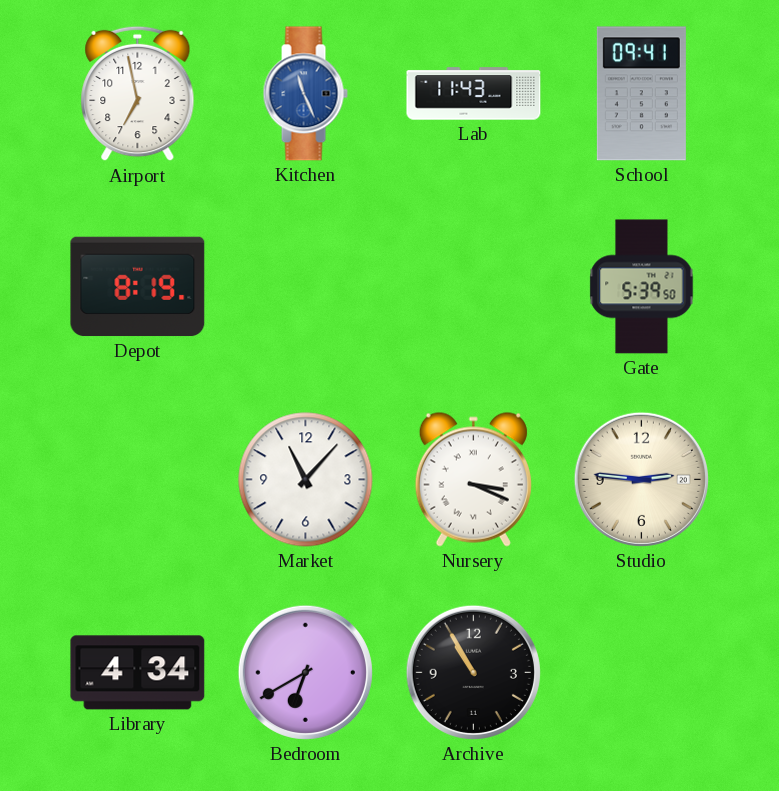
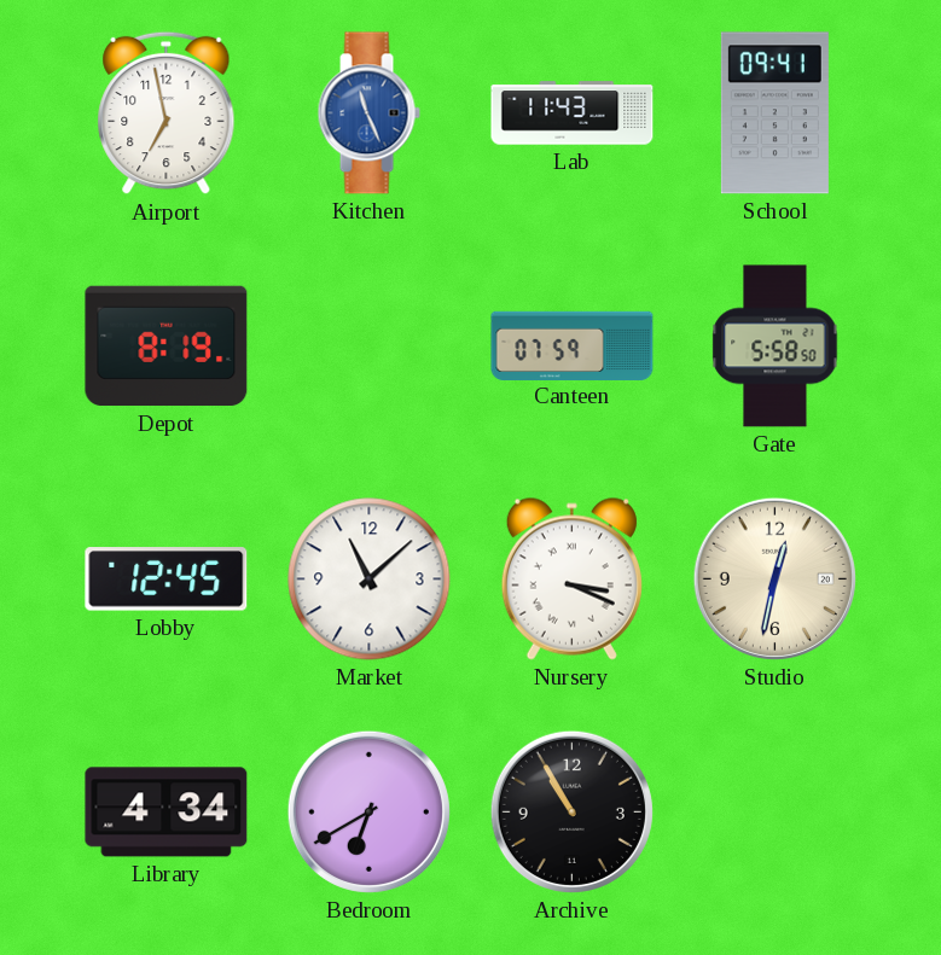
Canteen: none -> 07:59
Gate: 5:39 -> 5:58
Lobby: none -> 12:45
Market: 11:07 -> 11:08
Studio: 2:46 -> 12:32
